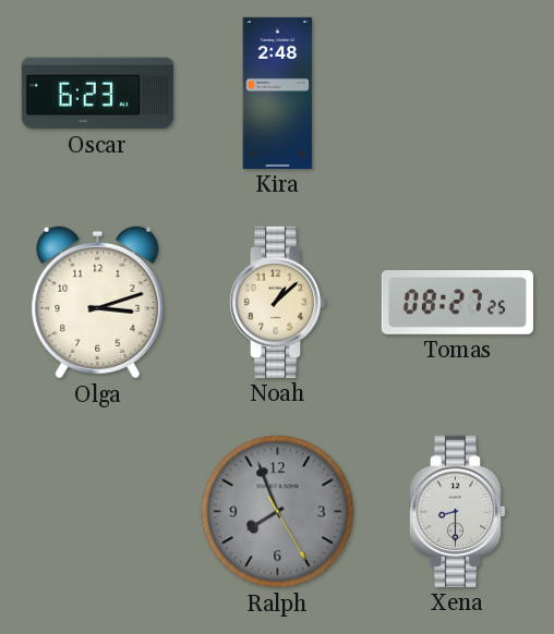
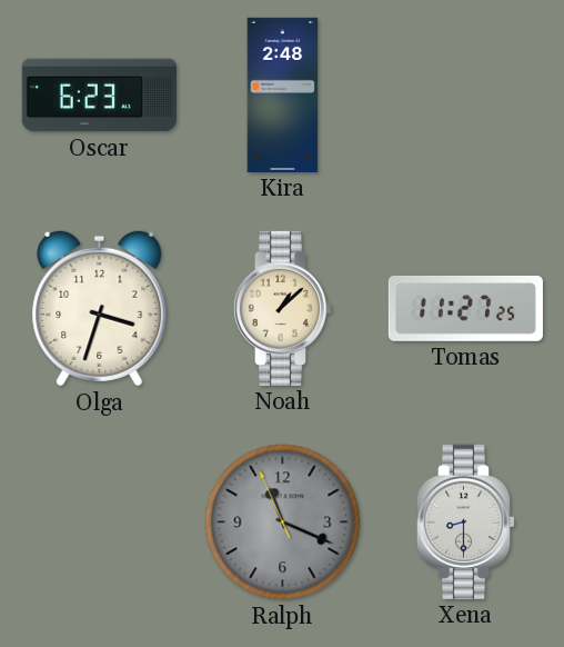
Olga: 3:12 -> 3:33
Tomas: 08:27 -> 11:27
Ralph: 7:56 -> 11:18
